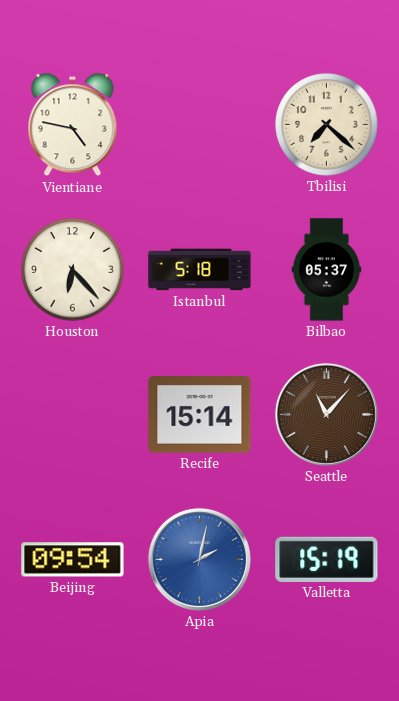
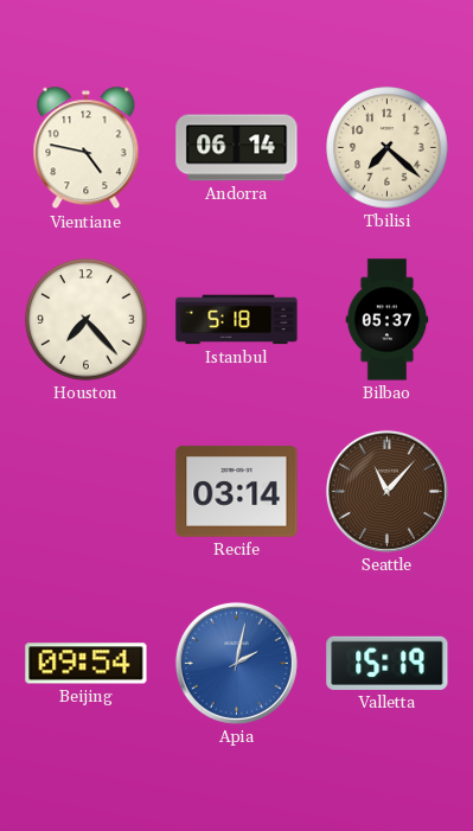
Andorra: none -> 06:14
Houston: 6:23 -> 7:23
Recife: 15:14 -> 03:14
